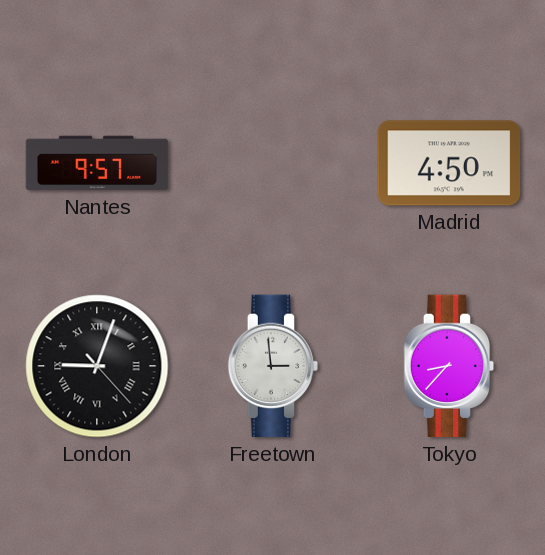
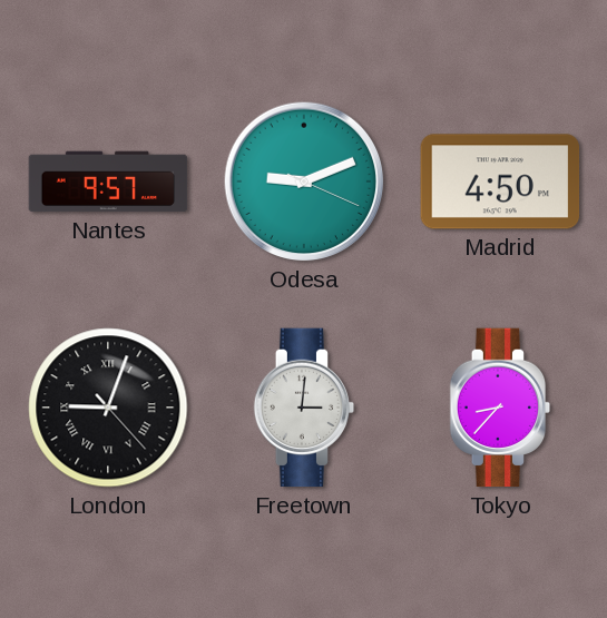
Odesa: none -> 9:11
Freetown: 2:59 -> 3:01
